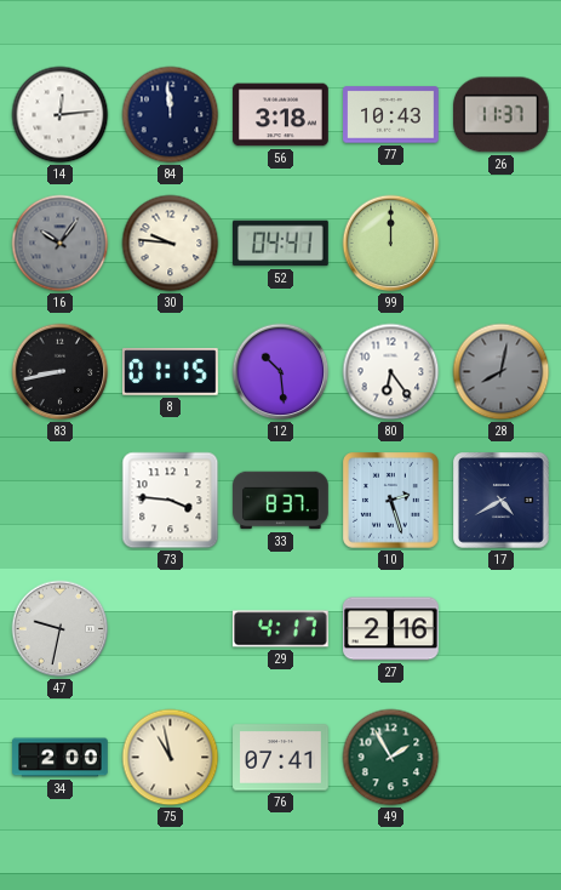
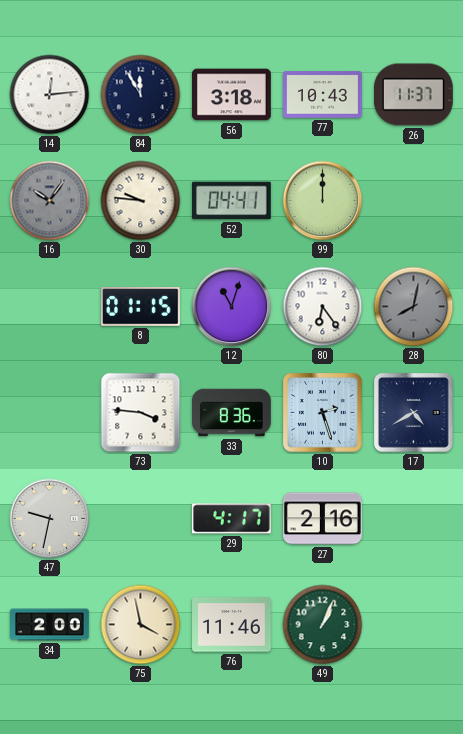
84: 11:59 -> 11:55
83: 8:43 -> none
12: 10:29 -> 11:03
33: 8:37 -> 8:36
75: 10:58 -> 3:58
76: 07:41 -> 11:46
49: 1:55 -> 1:04
